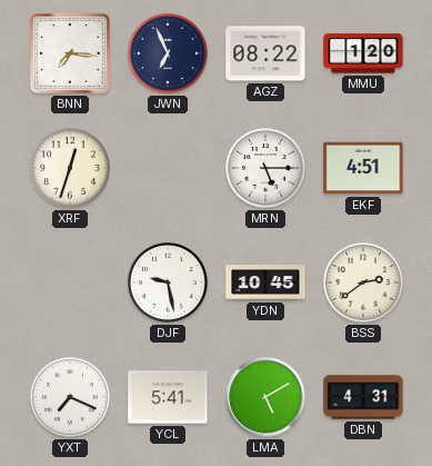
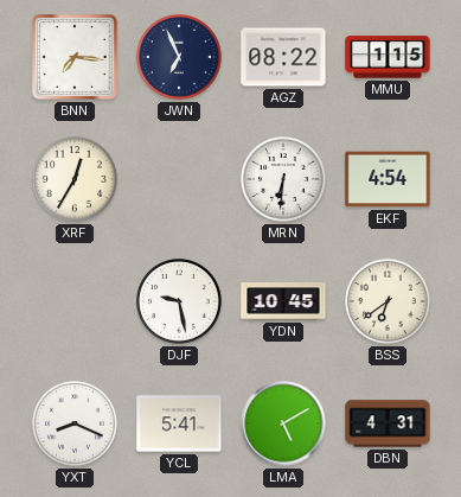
MMU: 1:20 -> 1:15
XRF: 12:33 -> 12:35
MRN: 5:15 -> 6:31
EKF: 4:51 -> 4:54
BSS: 2:39 -> 6:39
YXT: 7:19 -> 8:19
